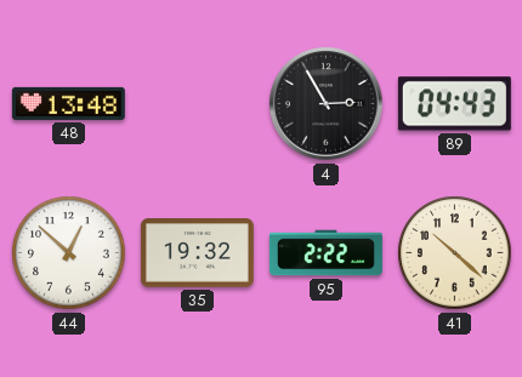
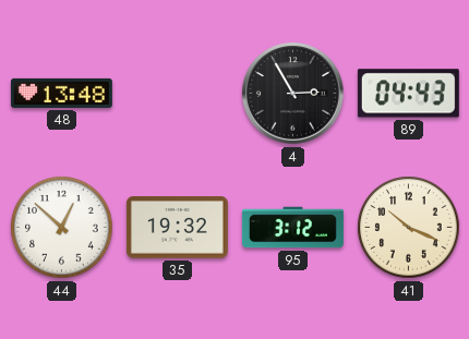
95: 2:22 -> 3:12
41: 10:22 -> 10:19
